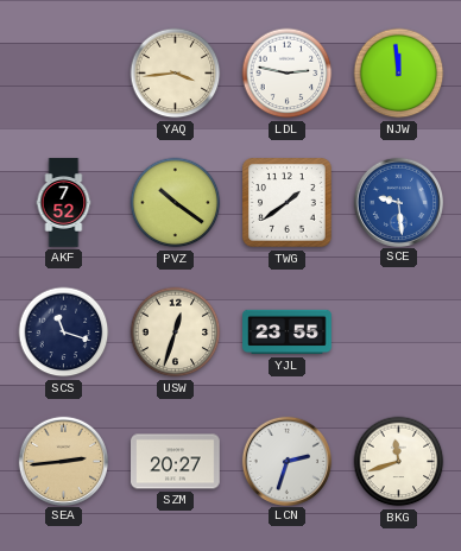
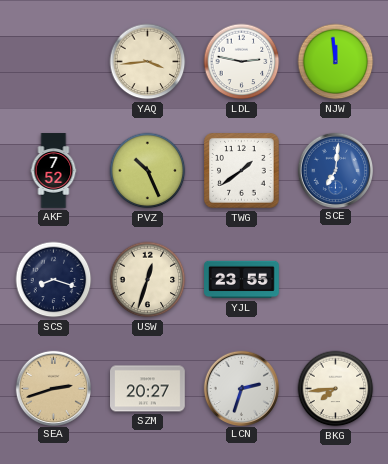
PVZ: 10:21 -> 10:26
SCE: 9:29 -> 7:01
SCS: 11:18 -> 8:18
SEA: 2:44 -> 2:42
BKG: 11:42 -> 7:44
